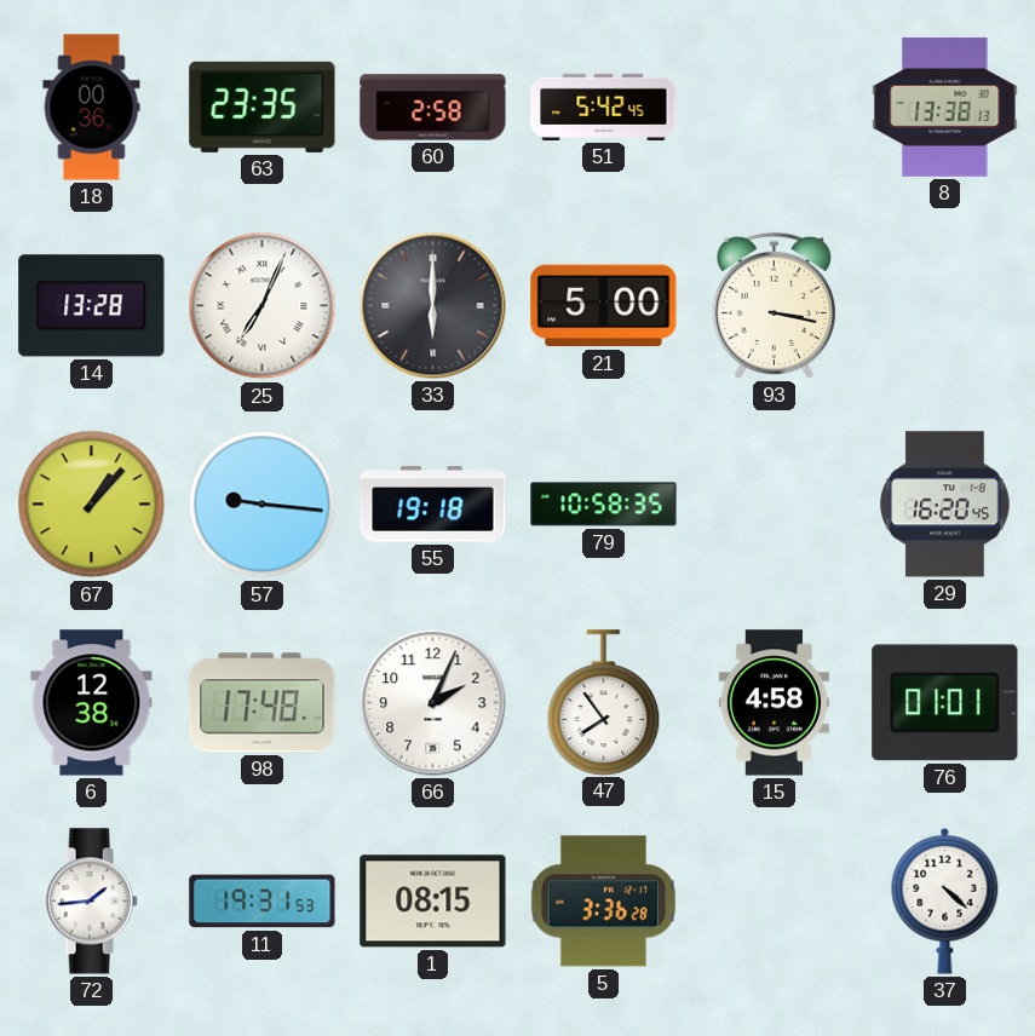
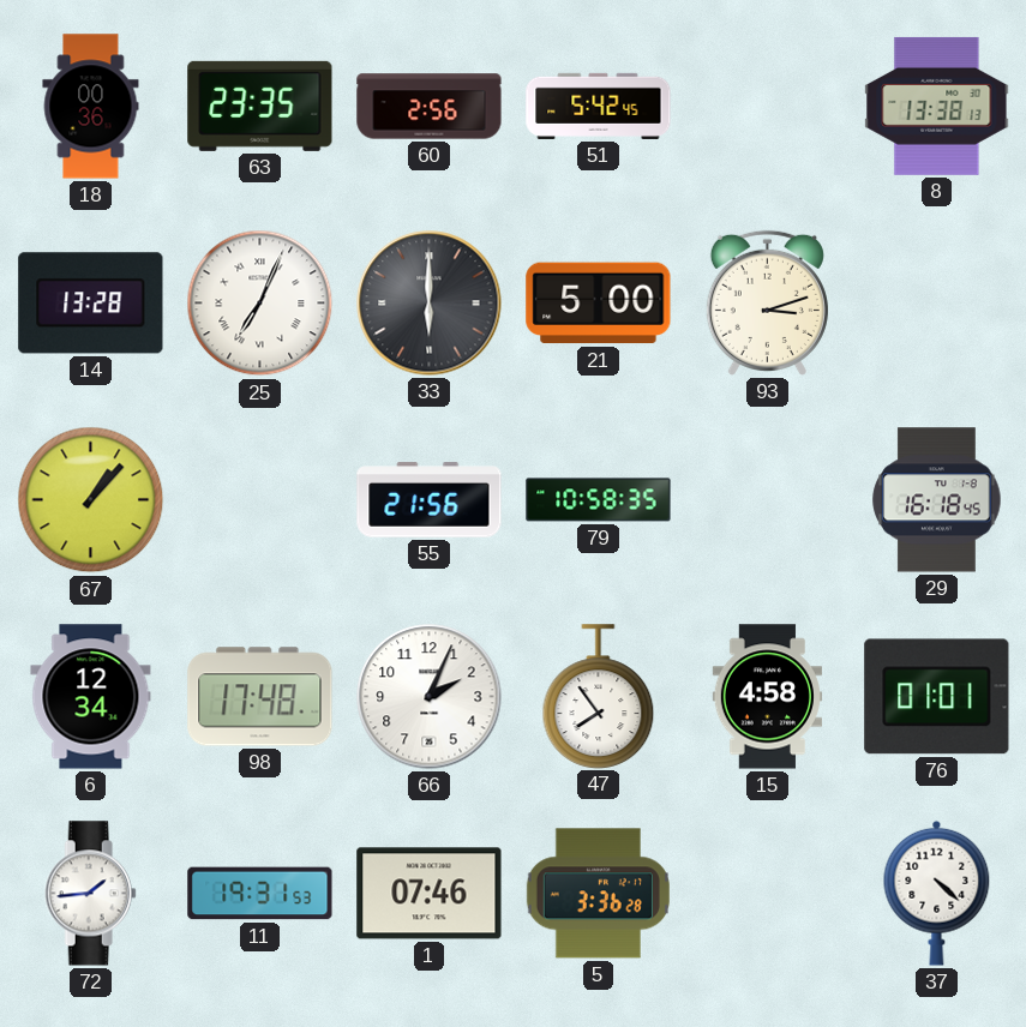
60: 2:58 -> 2:56
93: 3:17 -> 3:12
57: 9:16 -> none
55: 19:18 -> 21:56
29: 16:20 -> 16:18
6: 12:38 -> 12:34
1: 08:15 -> 07:46
